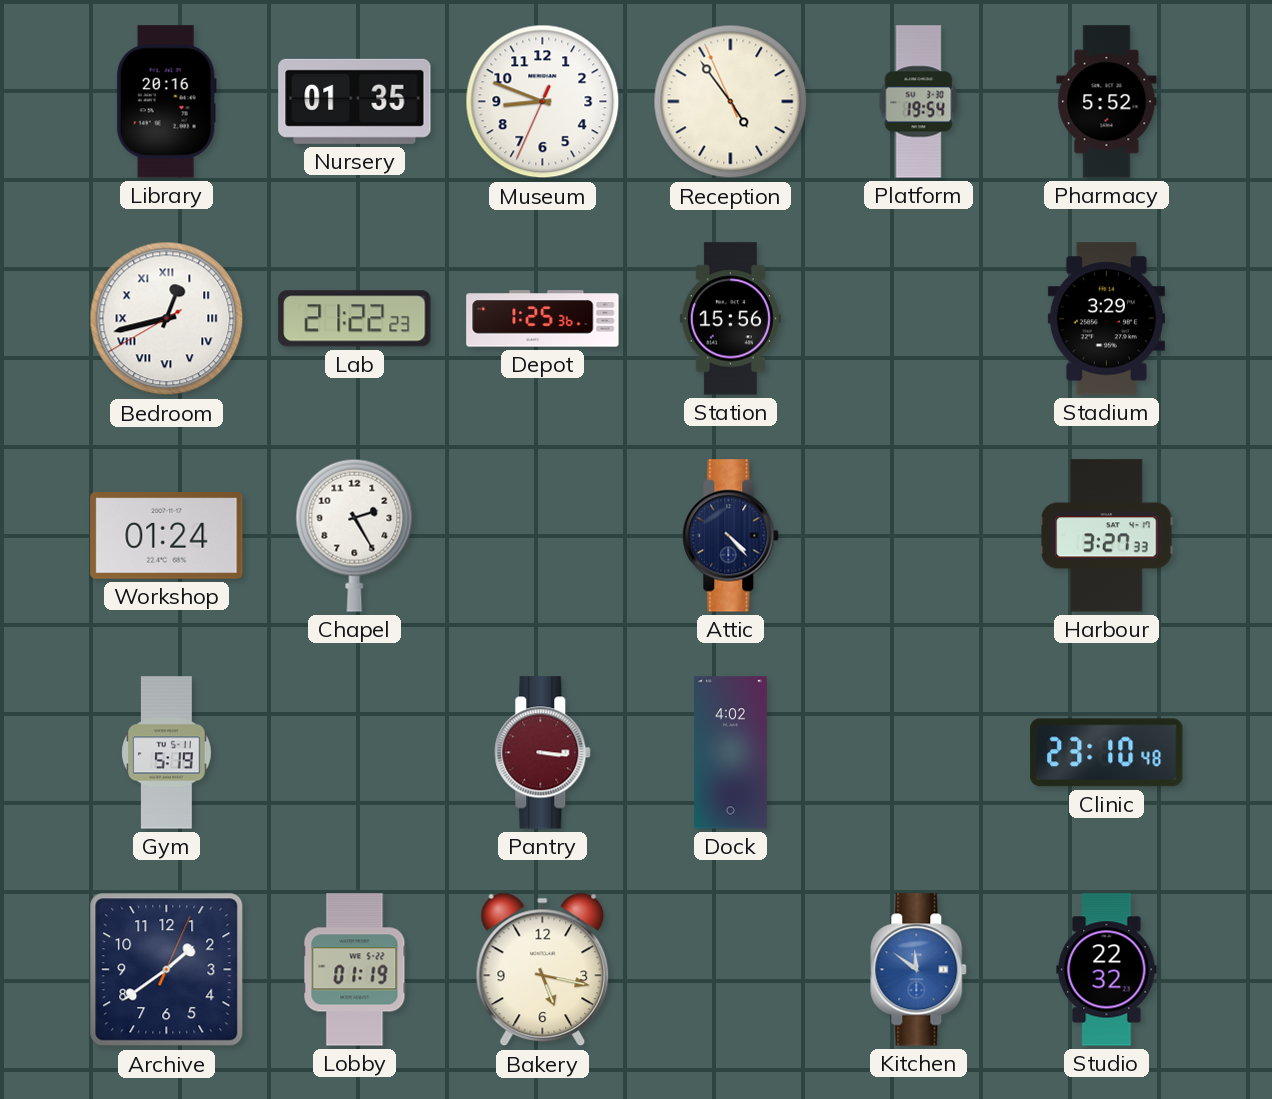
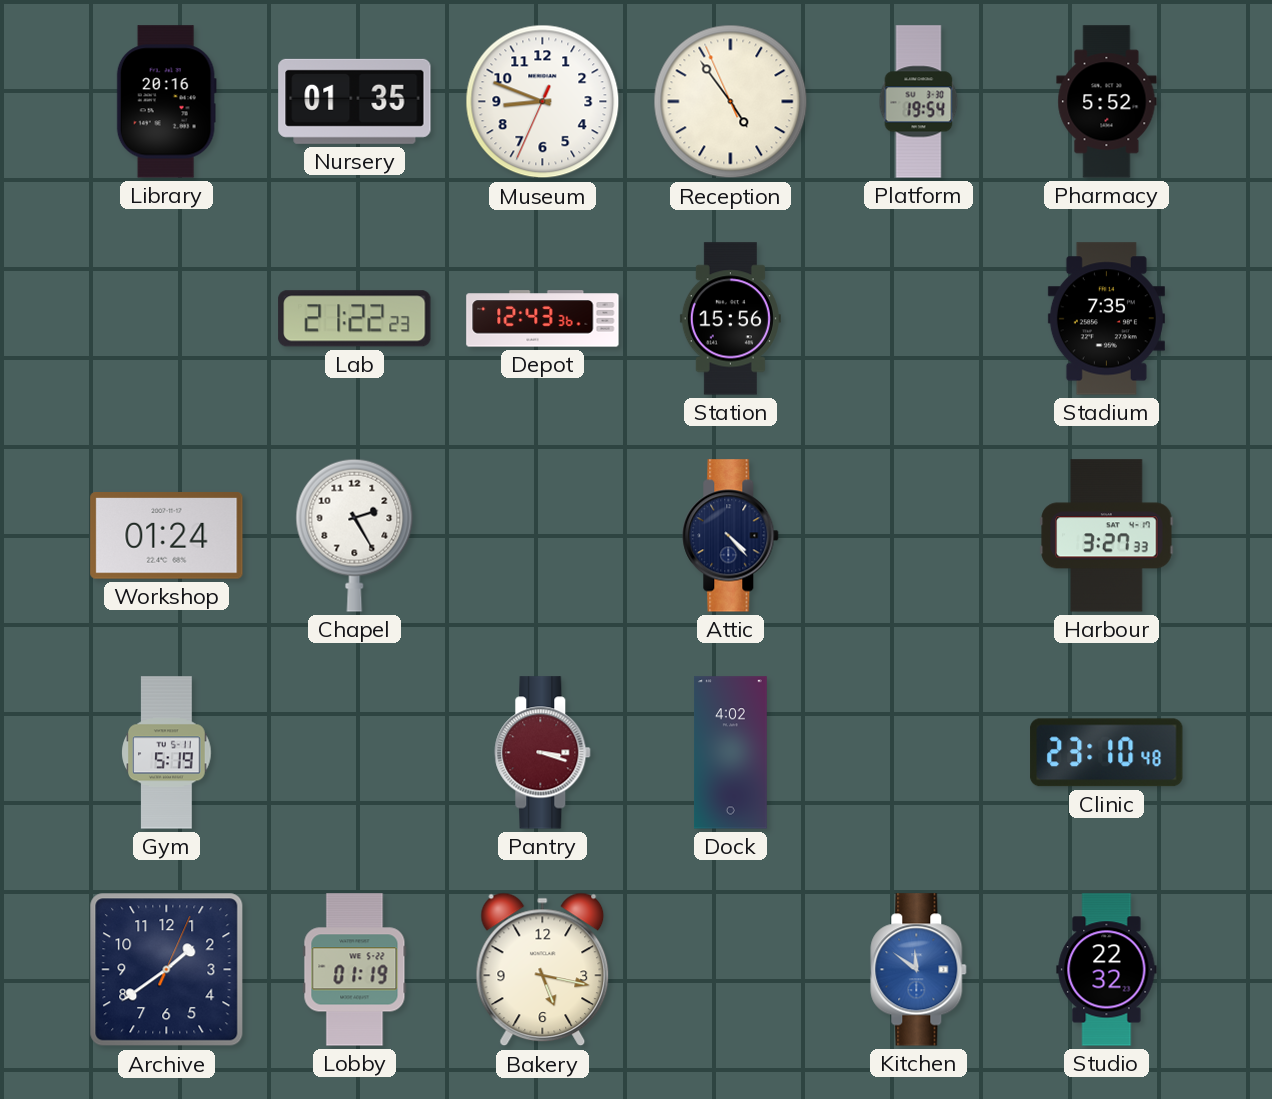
Bedroom: 12:42 -> none
Depot: 1:25 -> 12:43
Stadium: 3:29 -> 7:35
Pantry: 3:16 -> 3:18
